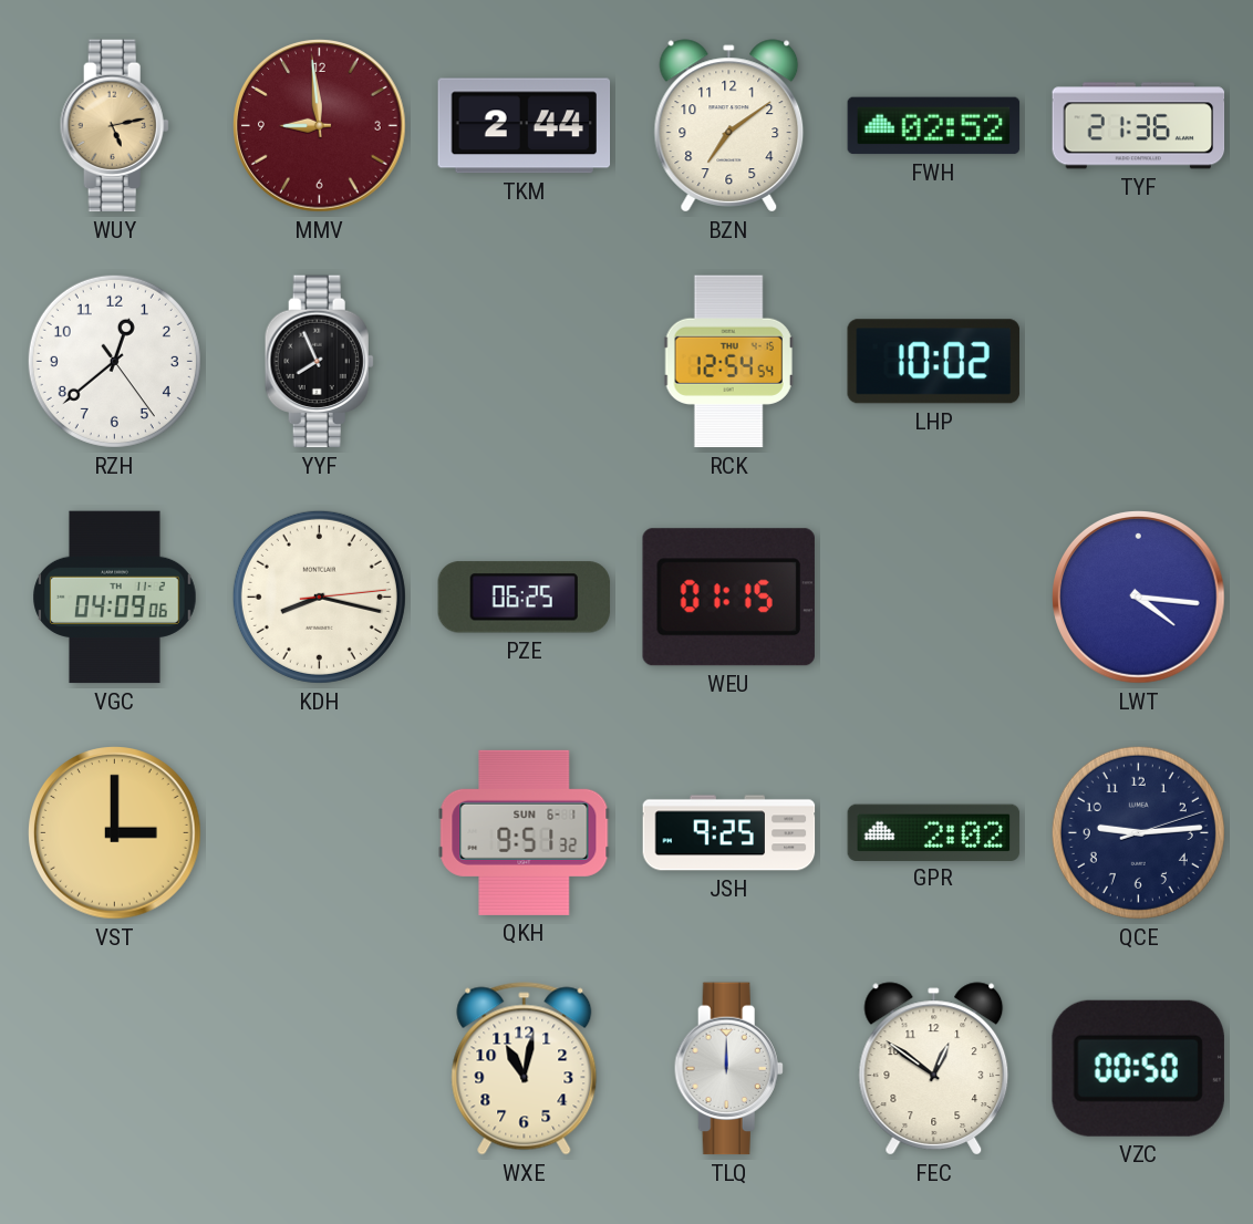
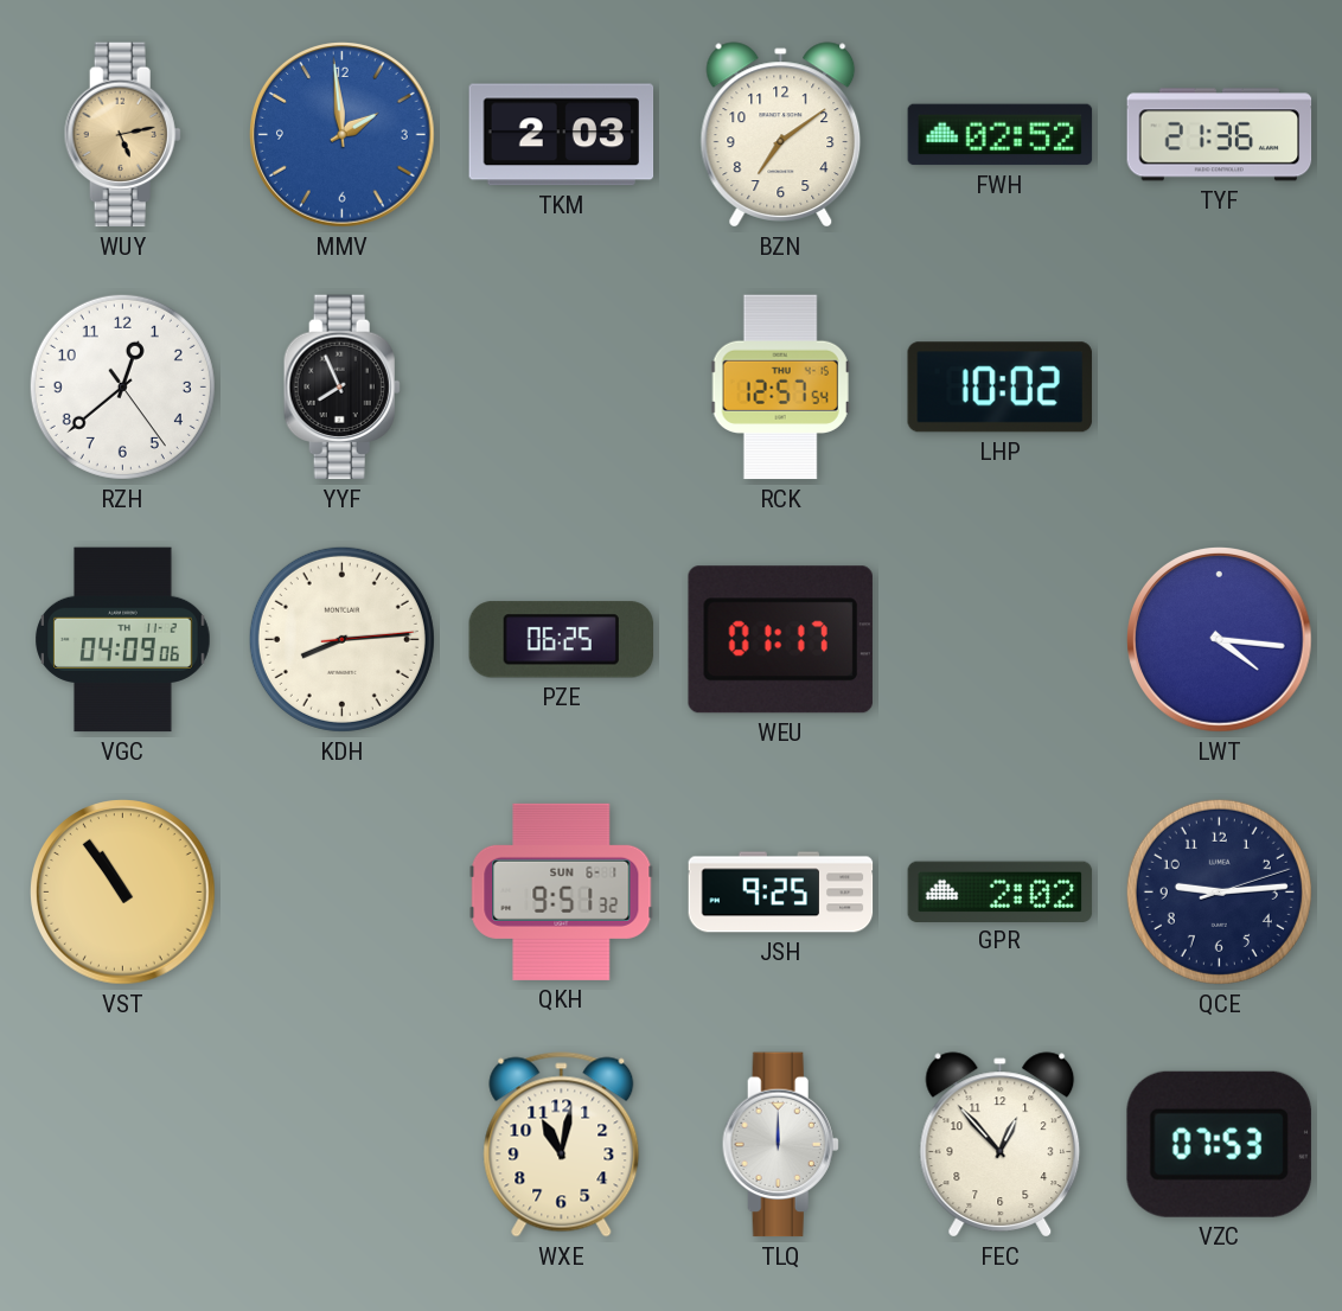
MMV: 8:59 -> 1:59
MMV dial: burgundy -> blue
TKM: 2:44 -> 2:03
RCK: 12:54 -> 12:57
KDH: 8:17 -> 8:14
WEU: 01:15 -> 01:17
VST: 3:00 -> 10:54
FEC: 12:51 -> 12:53
VZC: 00:50 -> 07:53
